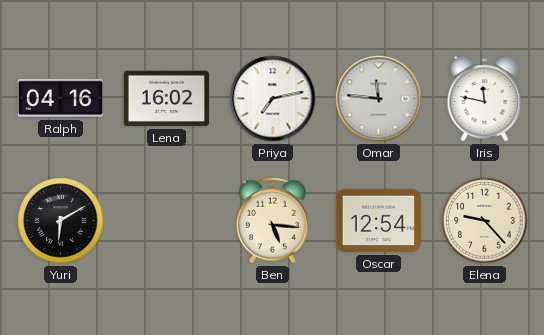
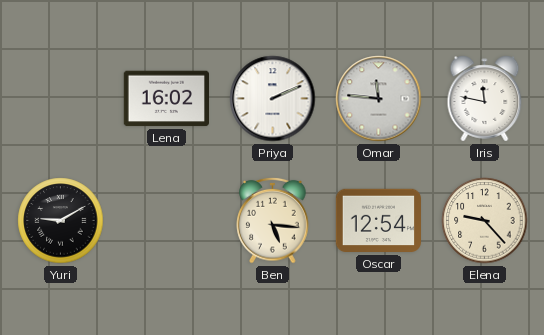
Ralph: 04:16 -> none
Priya: 7:13 -> 2:11
Yuri: 6:10 -> 9:10
